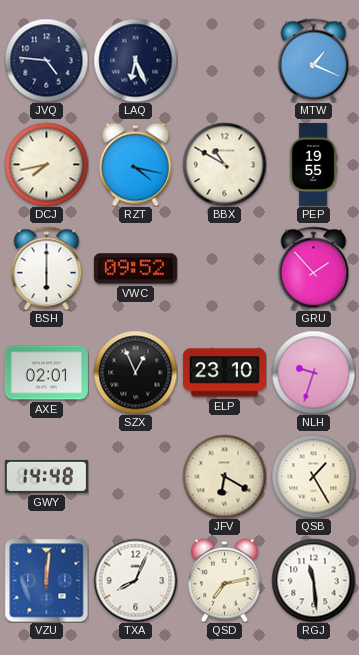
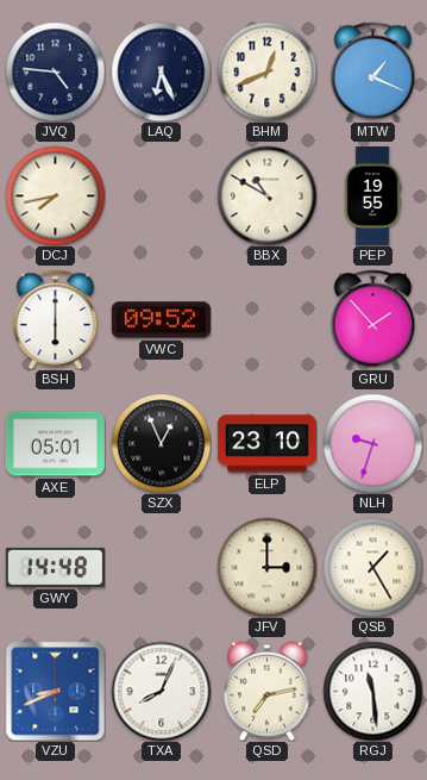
BHM: none -> 12:41
RZT: 4:17 -> none
AXE: 02:01 -> 05:01
JFV: 6:20 -> 3:00
VZU: 12:01 -> 8:41
